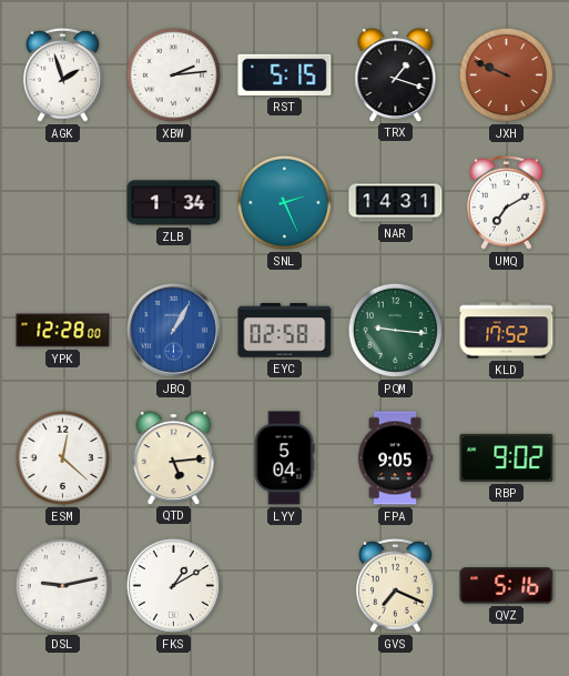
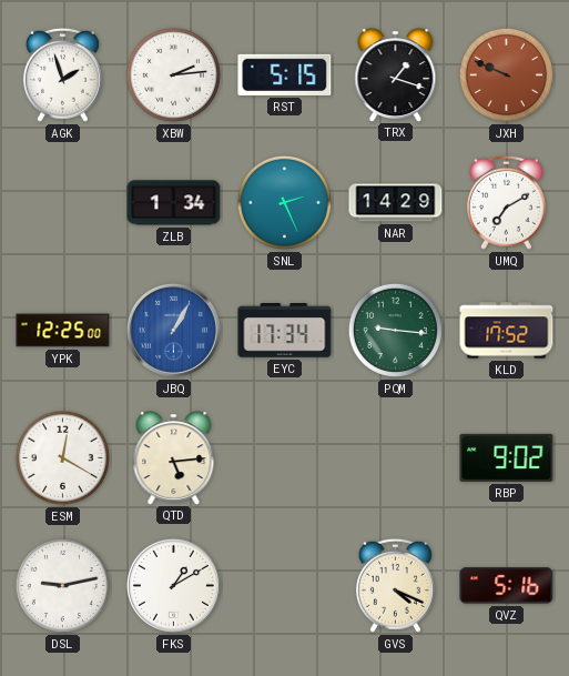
NAR: 14:31 -> 14:29
YPK: 12:28 -> 12:25
EYC: 02:58 -> 17:34
ESM: 12:22 -> 12:20
LYY: 5:04 -> none
FPA: 9:05 -> none
GVS: 7:19 -> 4:19
